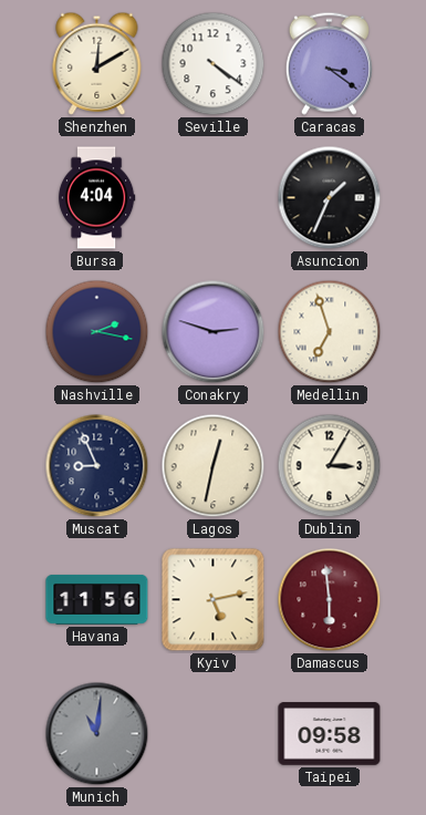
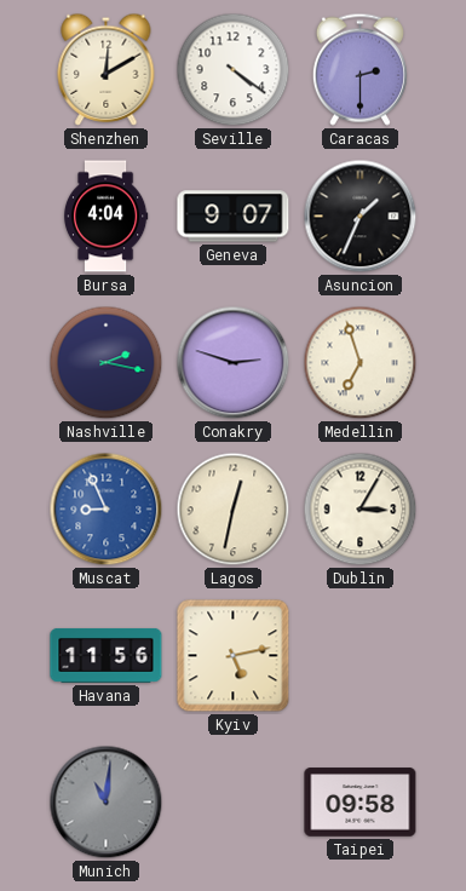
Caracas: 3:21 -> 2:30
Geneva: none -> 9:07
Muscat dial: navy -> blue
Damascus: 5:59 -> none
